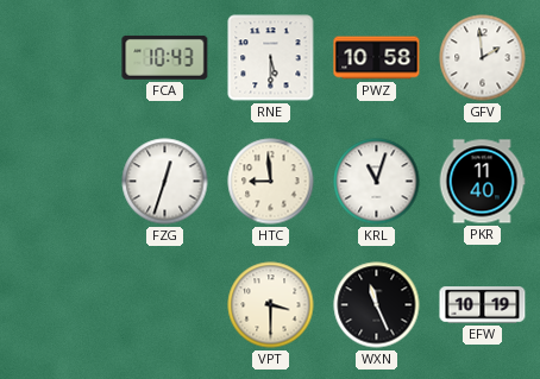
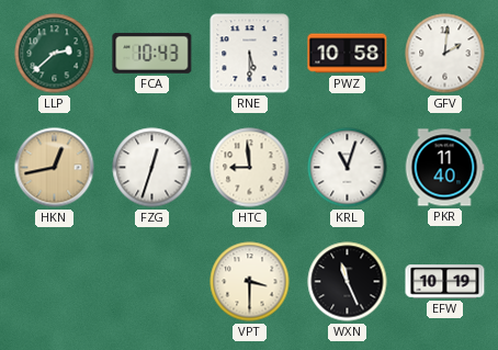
LLP: none -> 2:38
GFV: 1:59 -> 2:01
HKN: none -> 12:43
